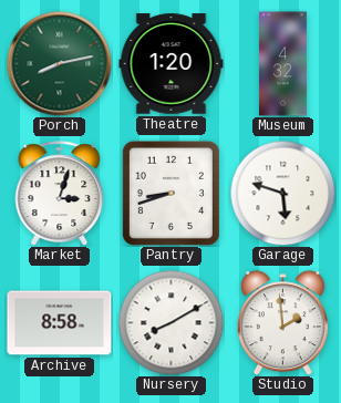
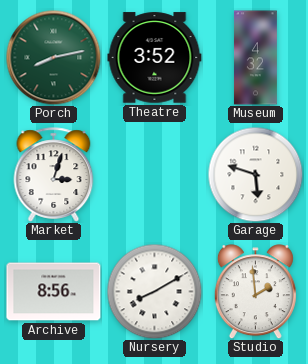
Theatre: 1:20 -> 3:52
Pantry: 8:42 -> none
Archive: 8:58 -> 8:56
